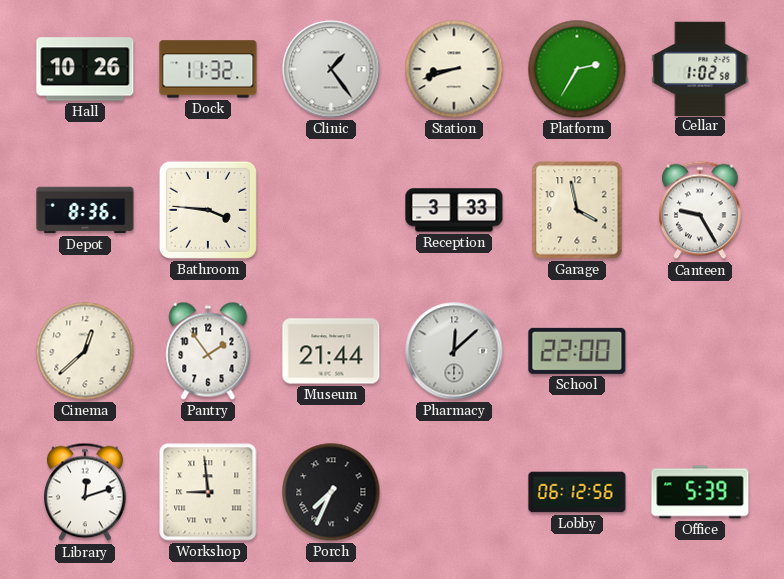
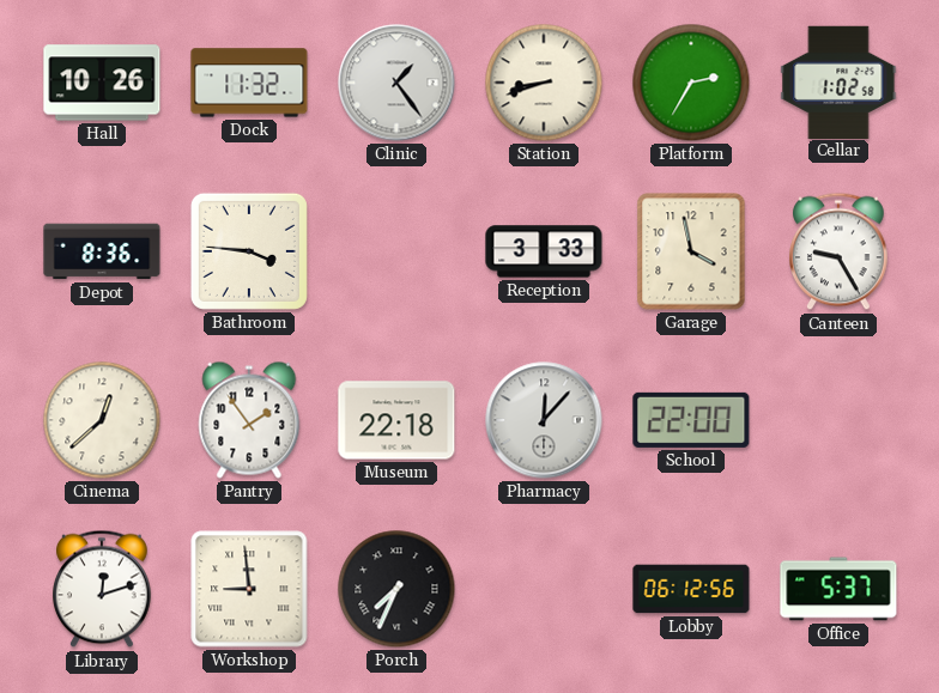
Museum: 21:44 -> 22:18
Pharmacy: 12:08 -> 12:07
Office: 5:39 -> 5:37
